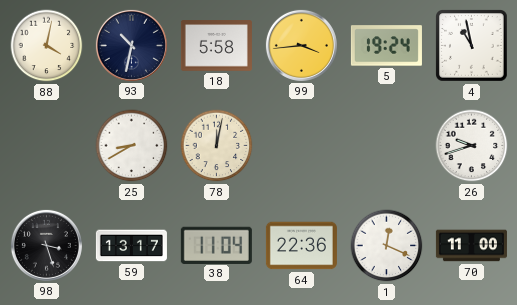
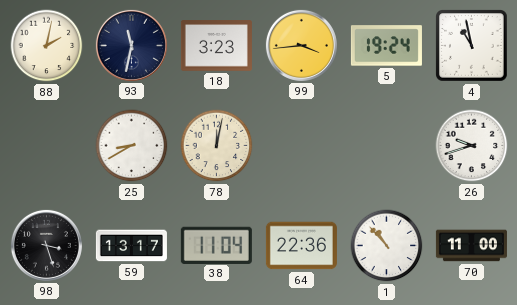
88: 4:02 -> 2:02
93: 10:32 -> 11:32
18: 5:58 -> 3:23
1: 12:19 -> 10:53
